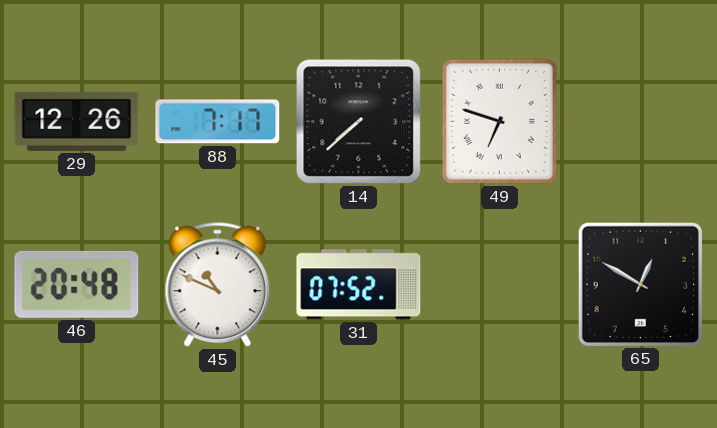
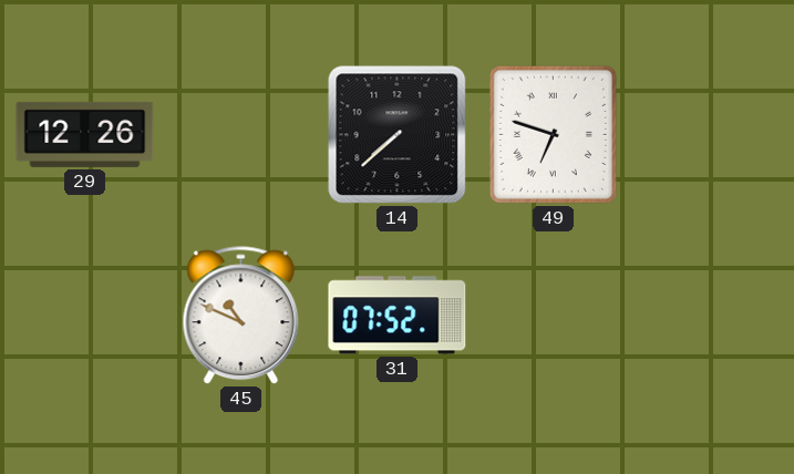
88: 7:17 -> none
46: 20:48 -> none
65: 12:50 -> none
